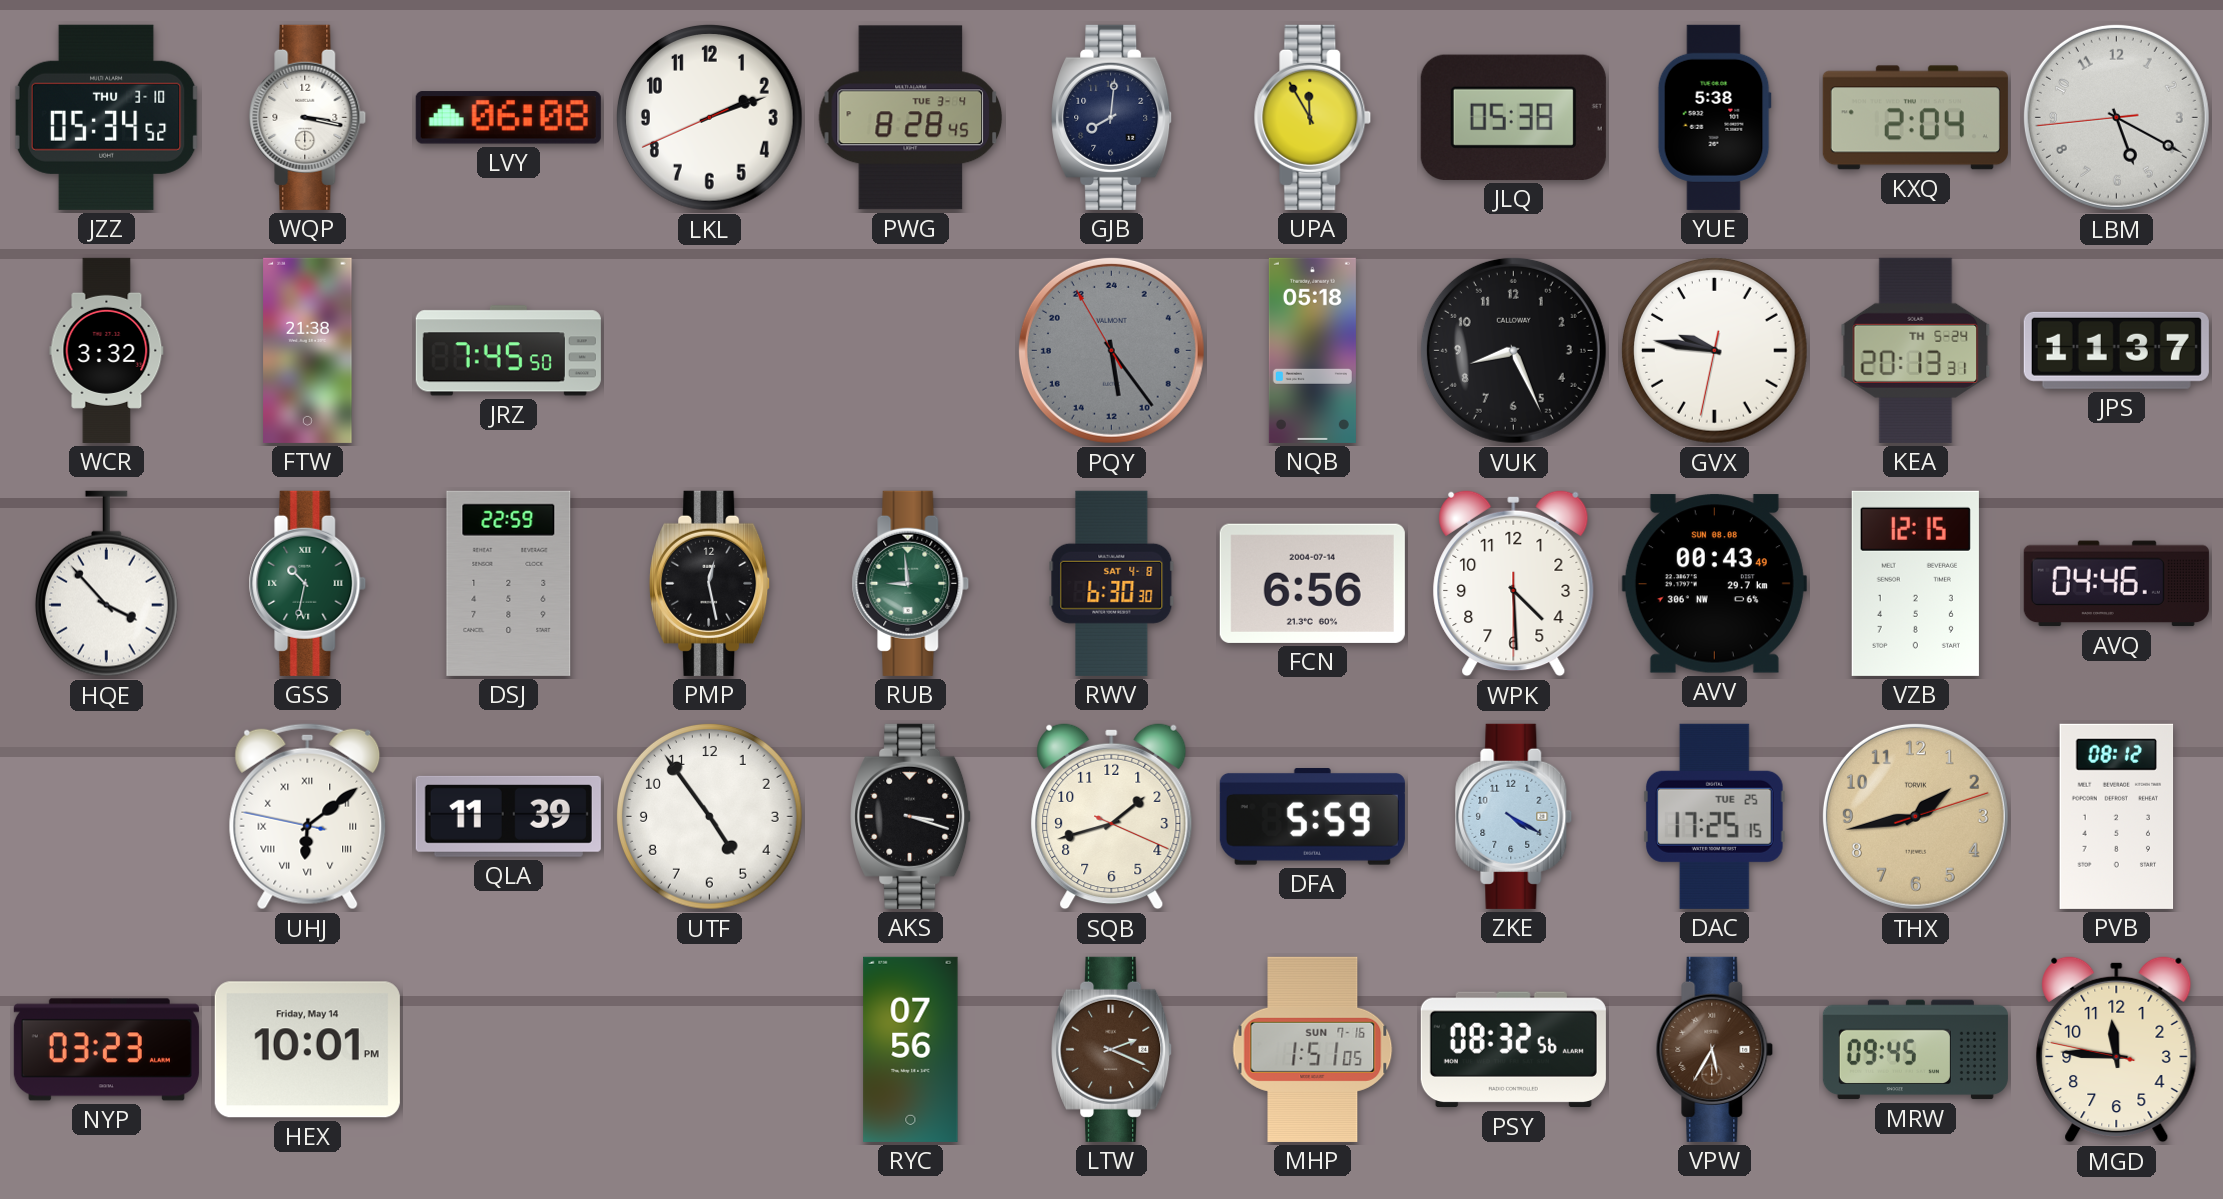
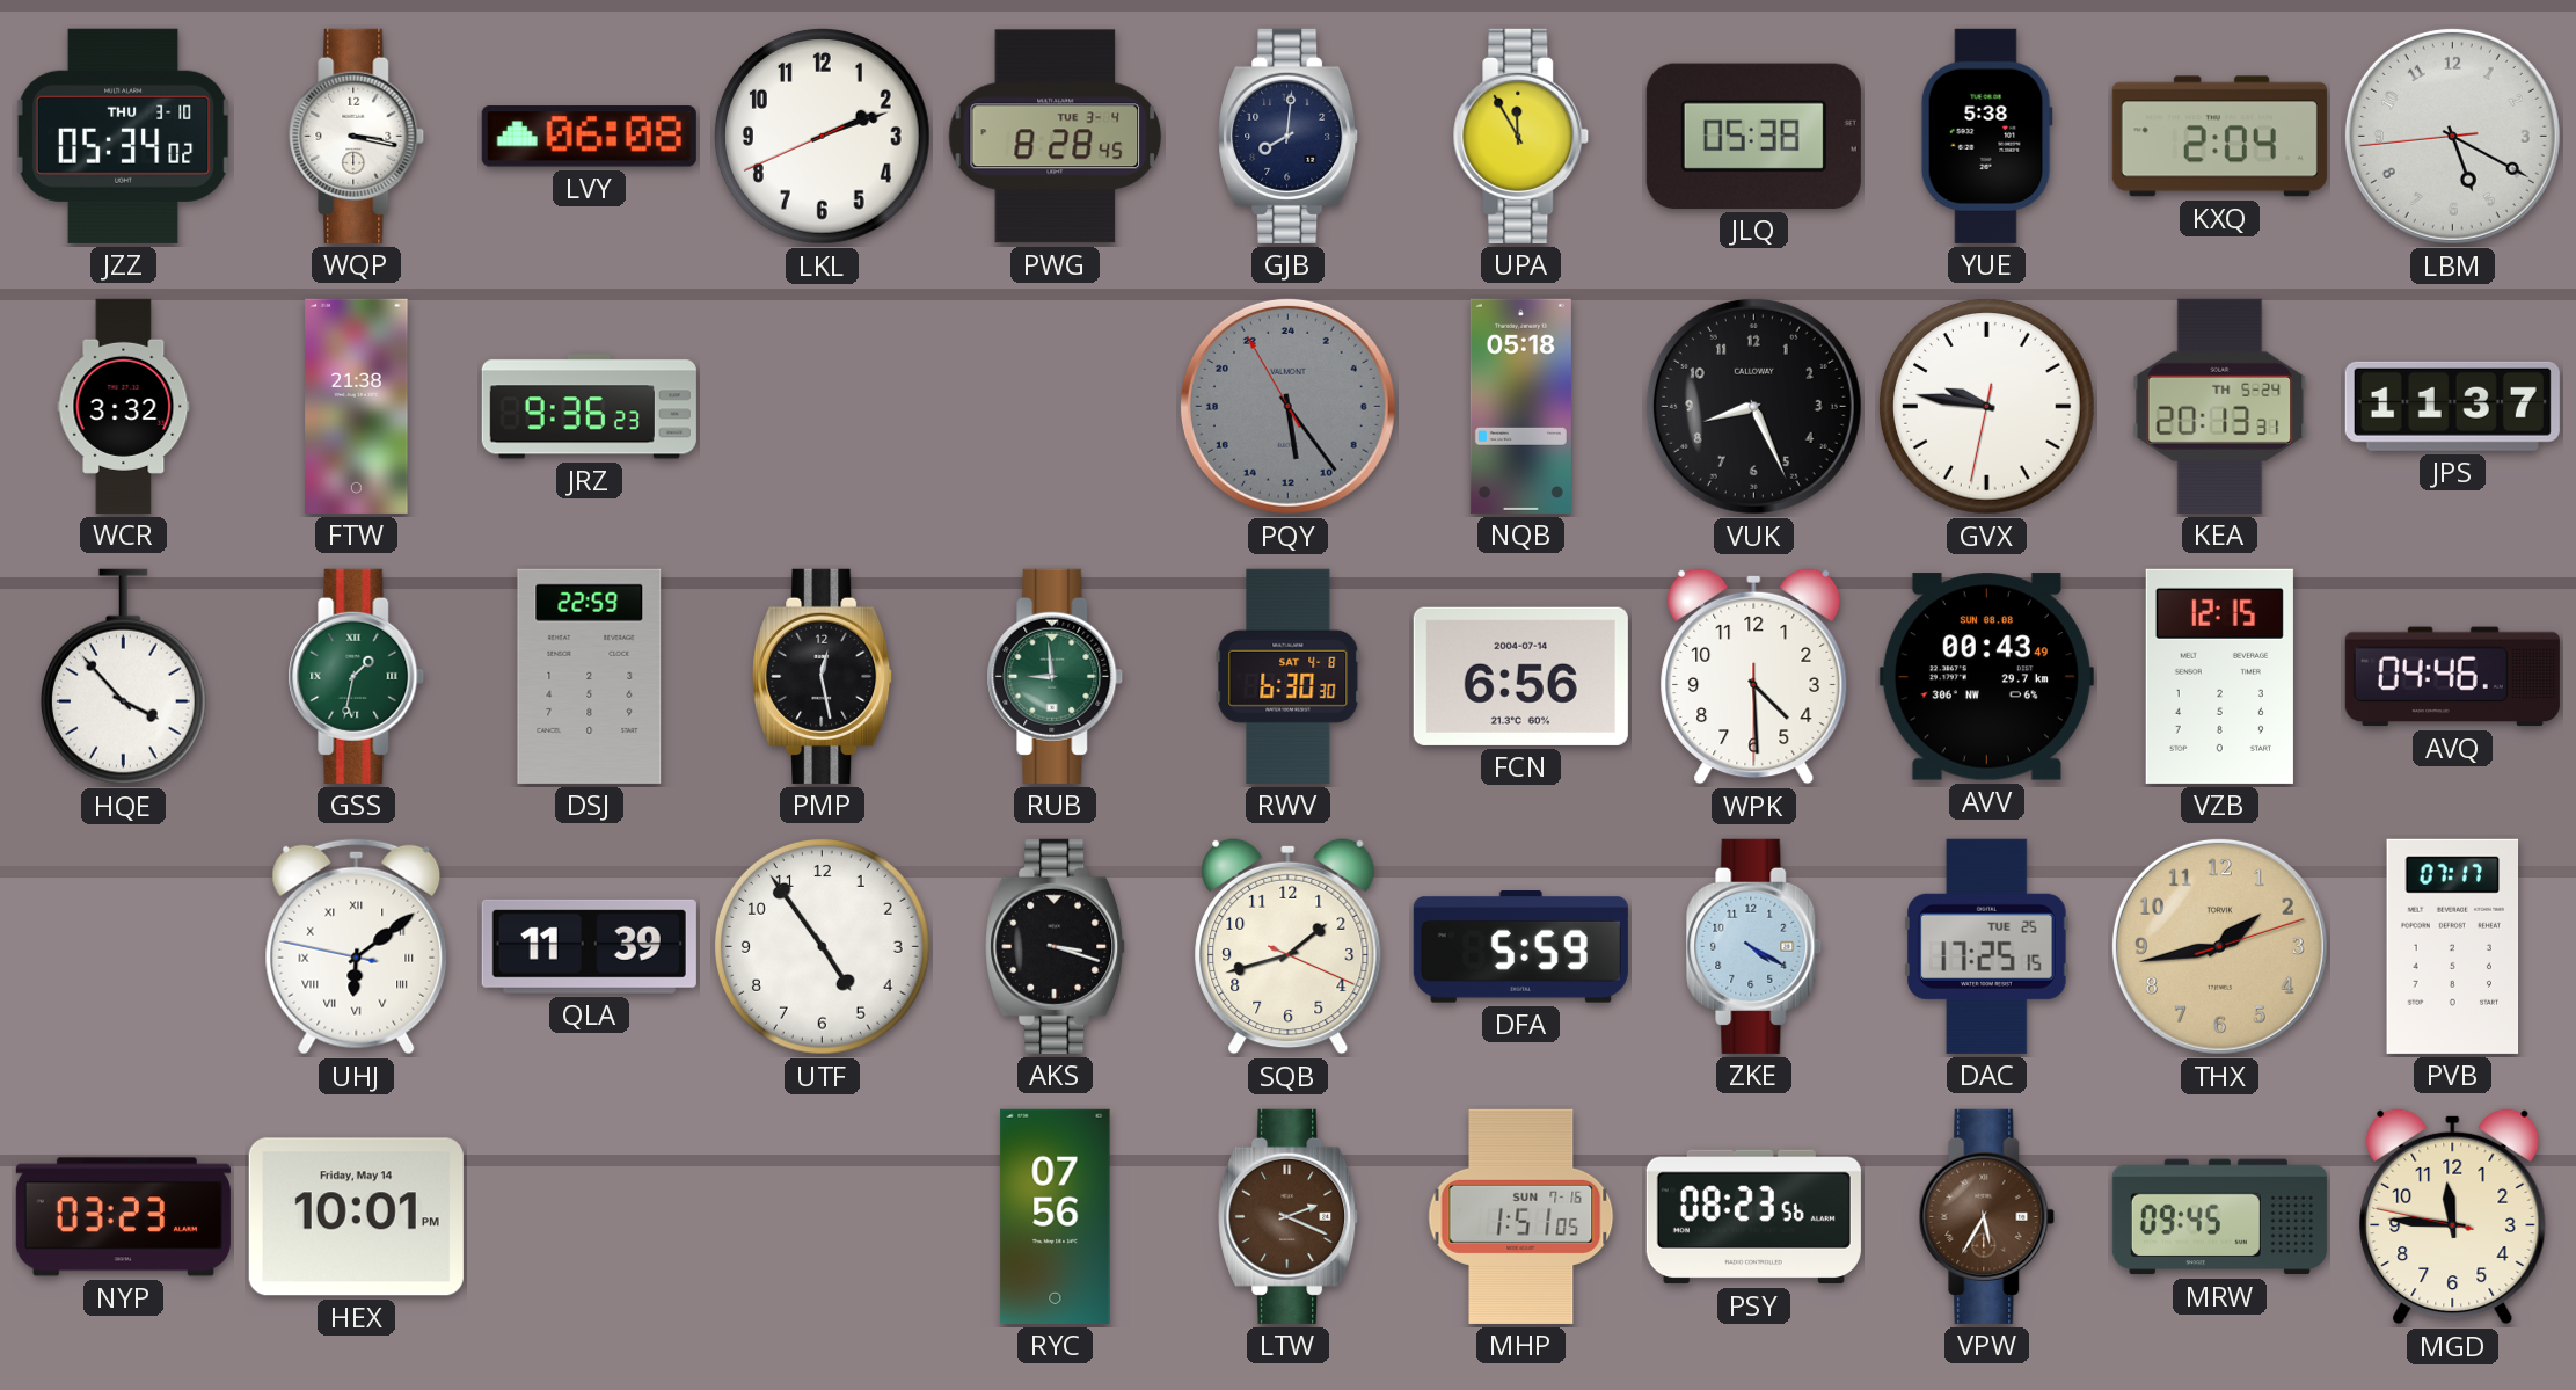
JZZ: 05:34:52 -> 05:34:02
JRZ: 7:45 -> 9:36
GSS: 10:32 -> 1:32
PVB: 08:12 -> 07:17
PSY: 08:32 -> 08:23
